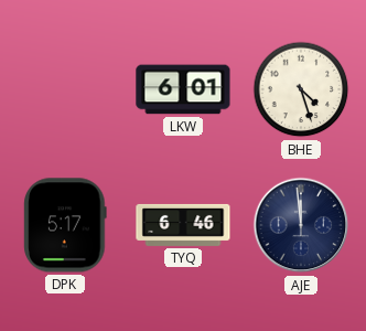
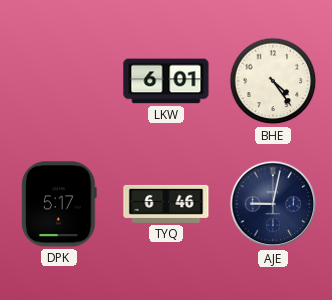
BHE: 4:27 -> 4:24
AJE: 11:59 -> 9:02
